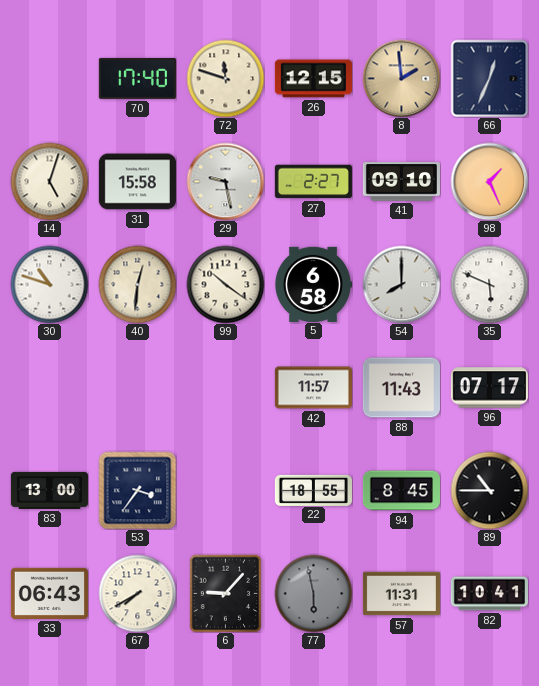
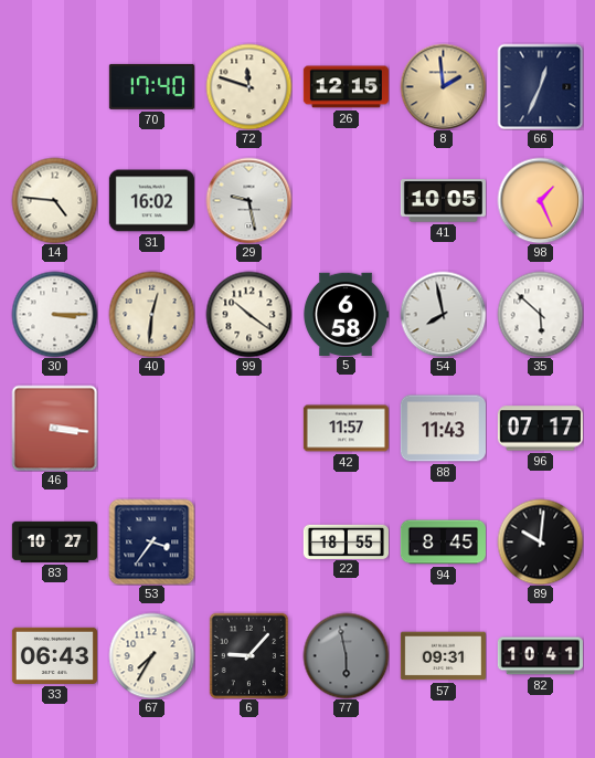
14: 5:03 -> 4:46
31: 15:58 -> 16:02
27: 2:27 -> none
41: 09:10 -> 10:05
30: 10:48 -> 3:15
54: 8:00 -> 7:58
35: 5:49 -> 5:52
46: none -> 3:16
83: 13:00 -> 10:27
89: 10:45 -> 10:01
67: 7:40 -> 7:35
57: 11:31 -> 09:31
